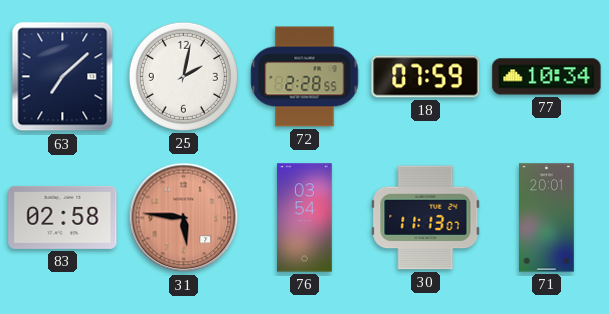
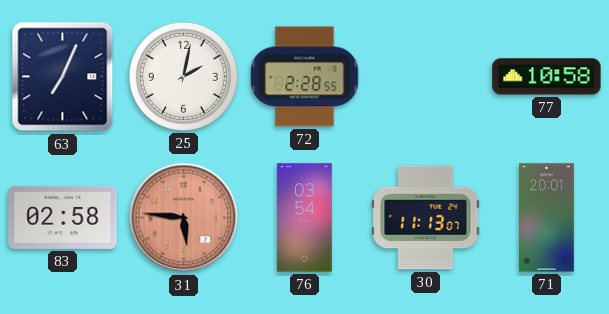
63: 7:08 -> 7:04
18: 07:59 -> none
77: 10:34 -> 10:58
